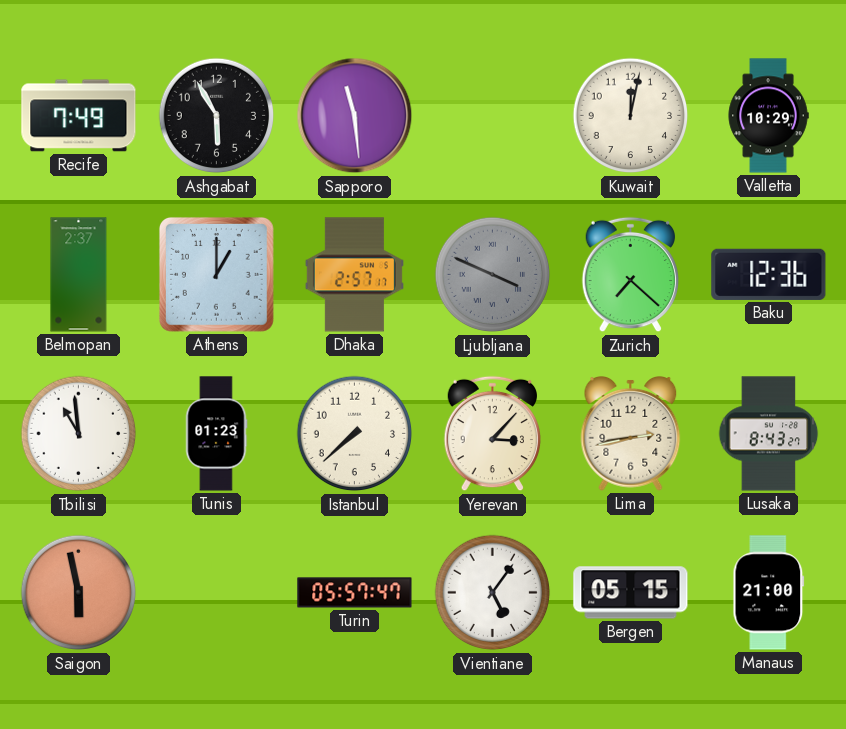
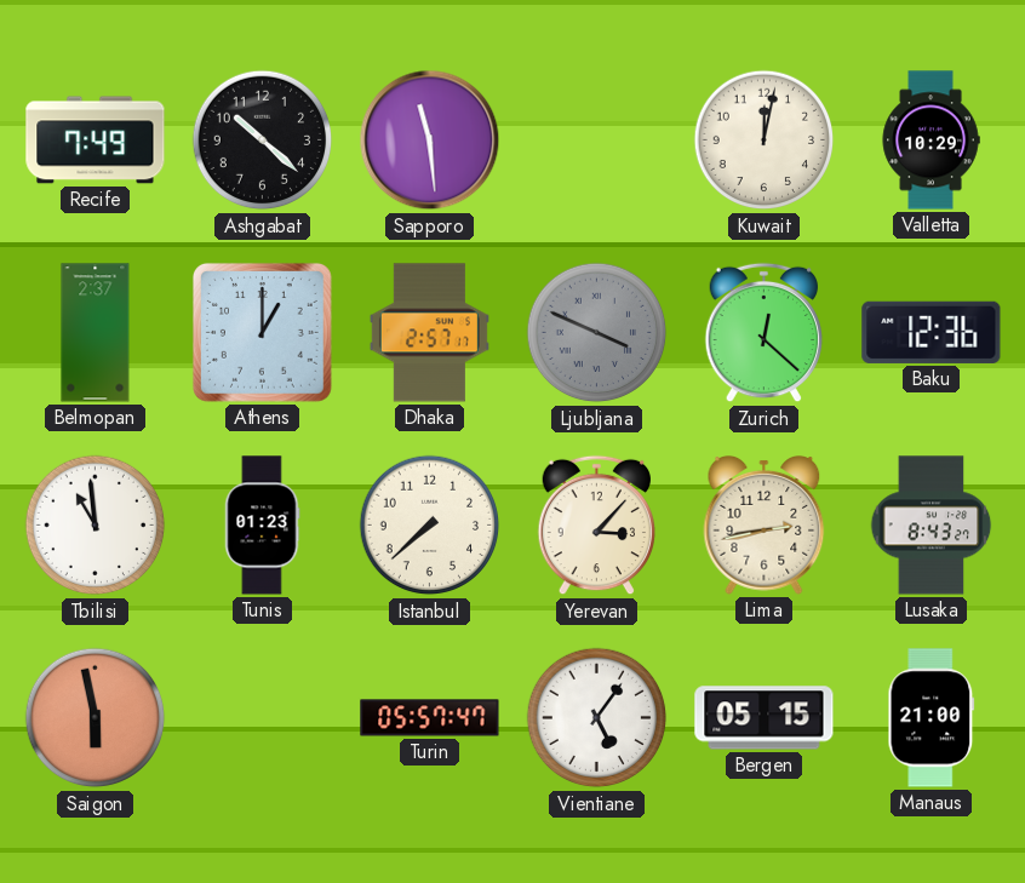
Ashgabat: 5:55 -> 10:22
Zurich: 7:22 -> 12:22
